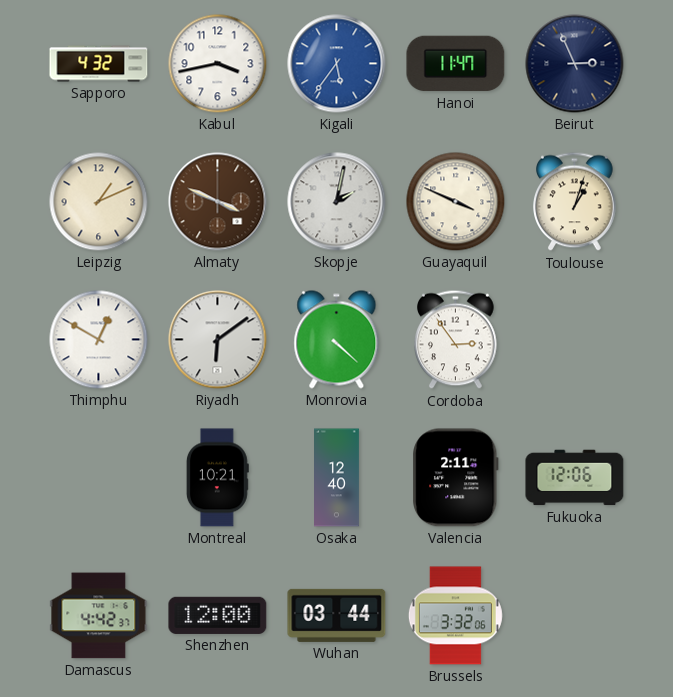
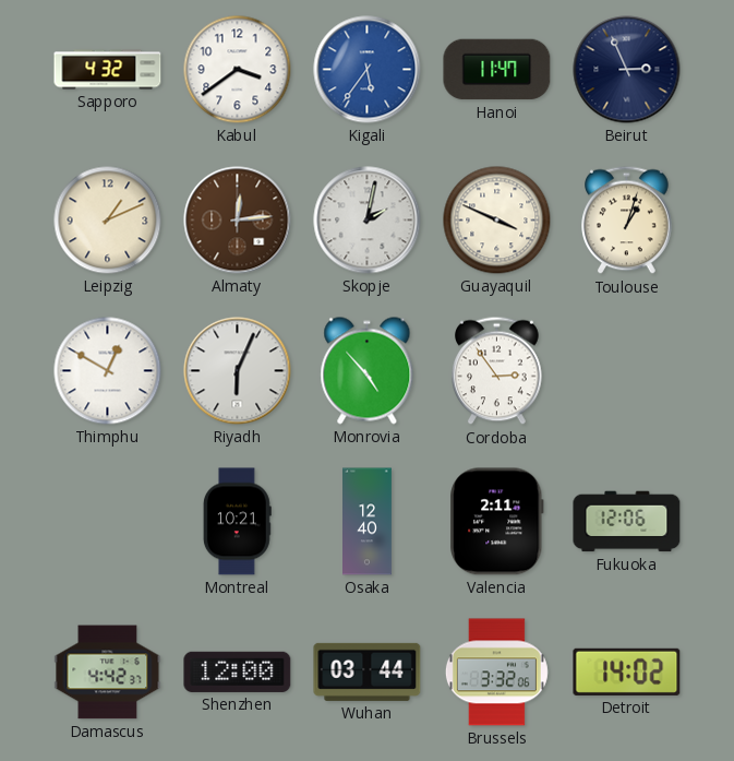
Kabul: 3:43 -> 3:39
Almaty: 3:49 -> 12:14
Riyadh: 6:09 -> 6:04
Monrovia: 4:22 -> 4:53
Detroit: none -> 14:02
